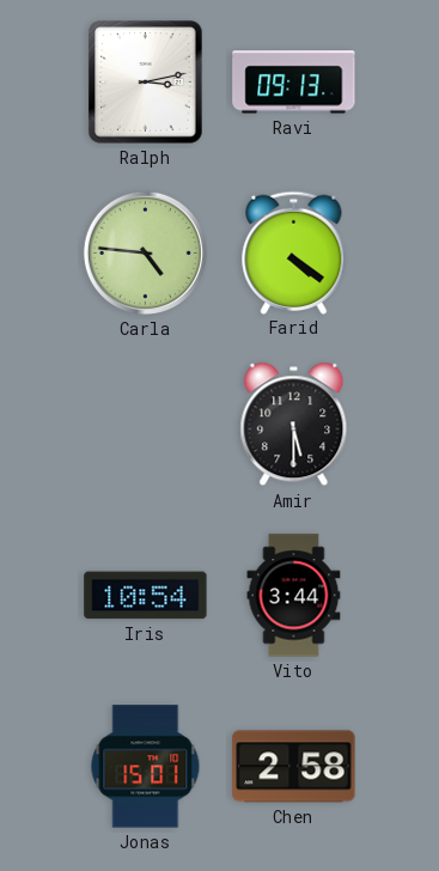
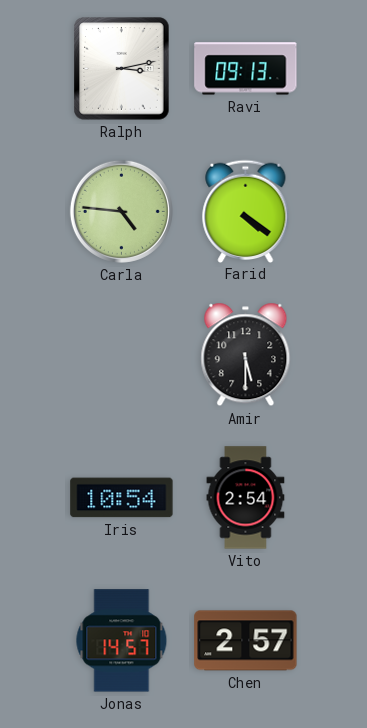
Vito: 3:44 -> 2:54
Jonas: 15:01 -> 14:57
Chen: 2:58 -> 2:57
